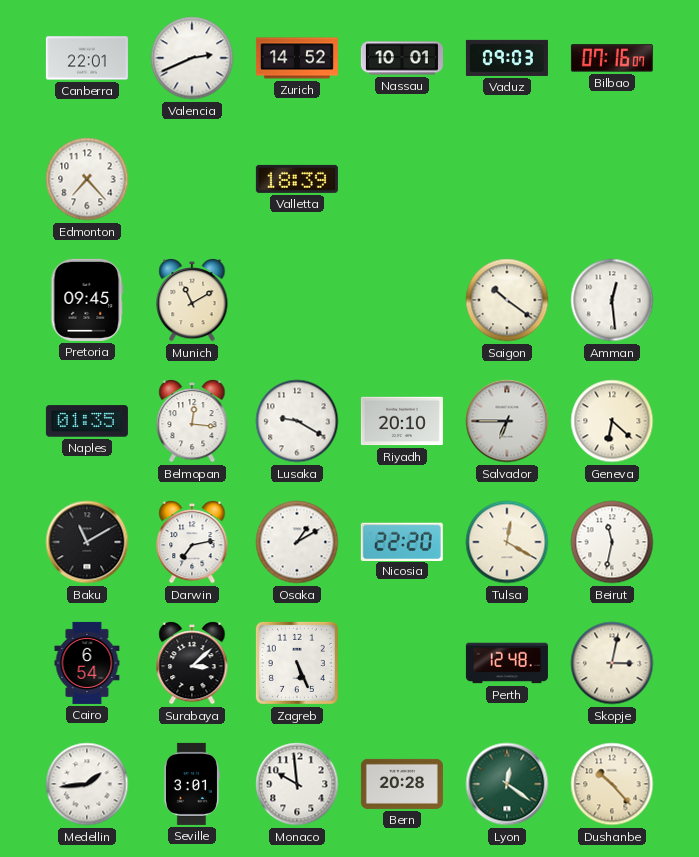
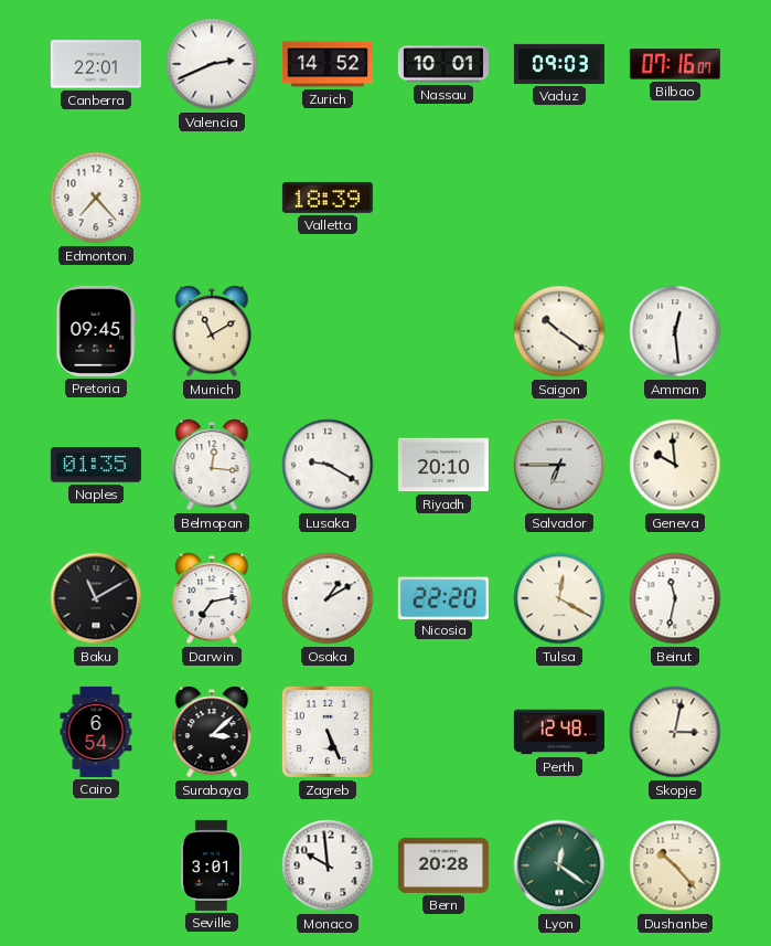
Geneva: 6:22 -> 9:59
Medellin: 1:44 -> none
